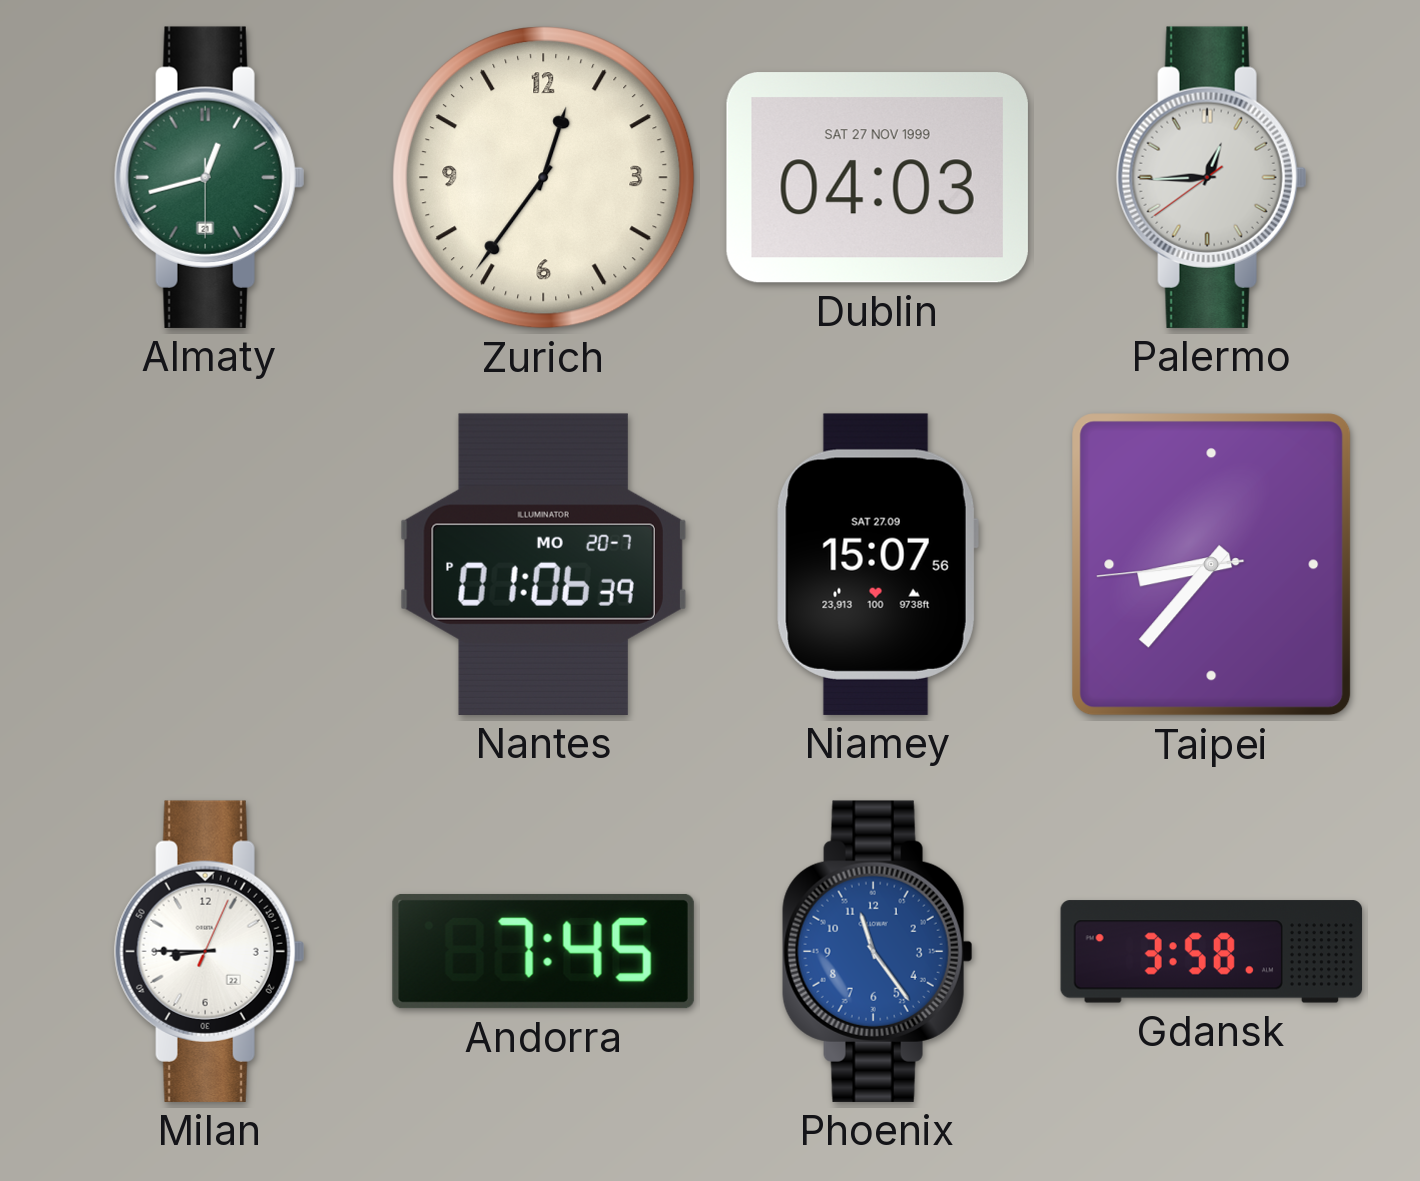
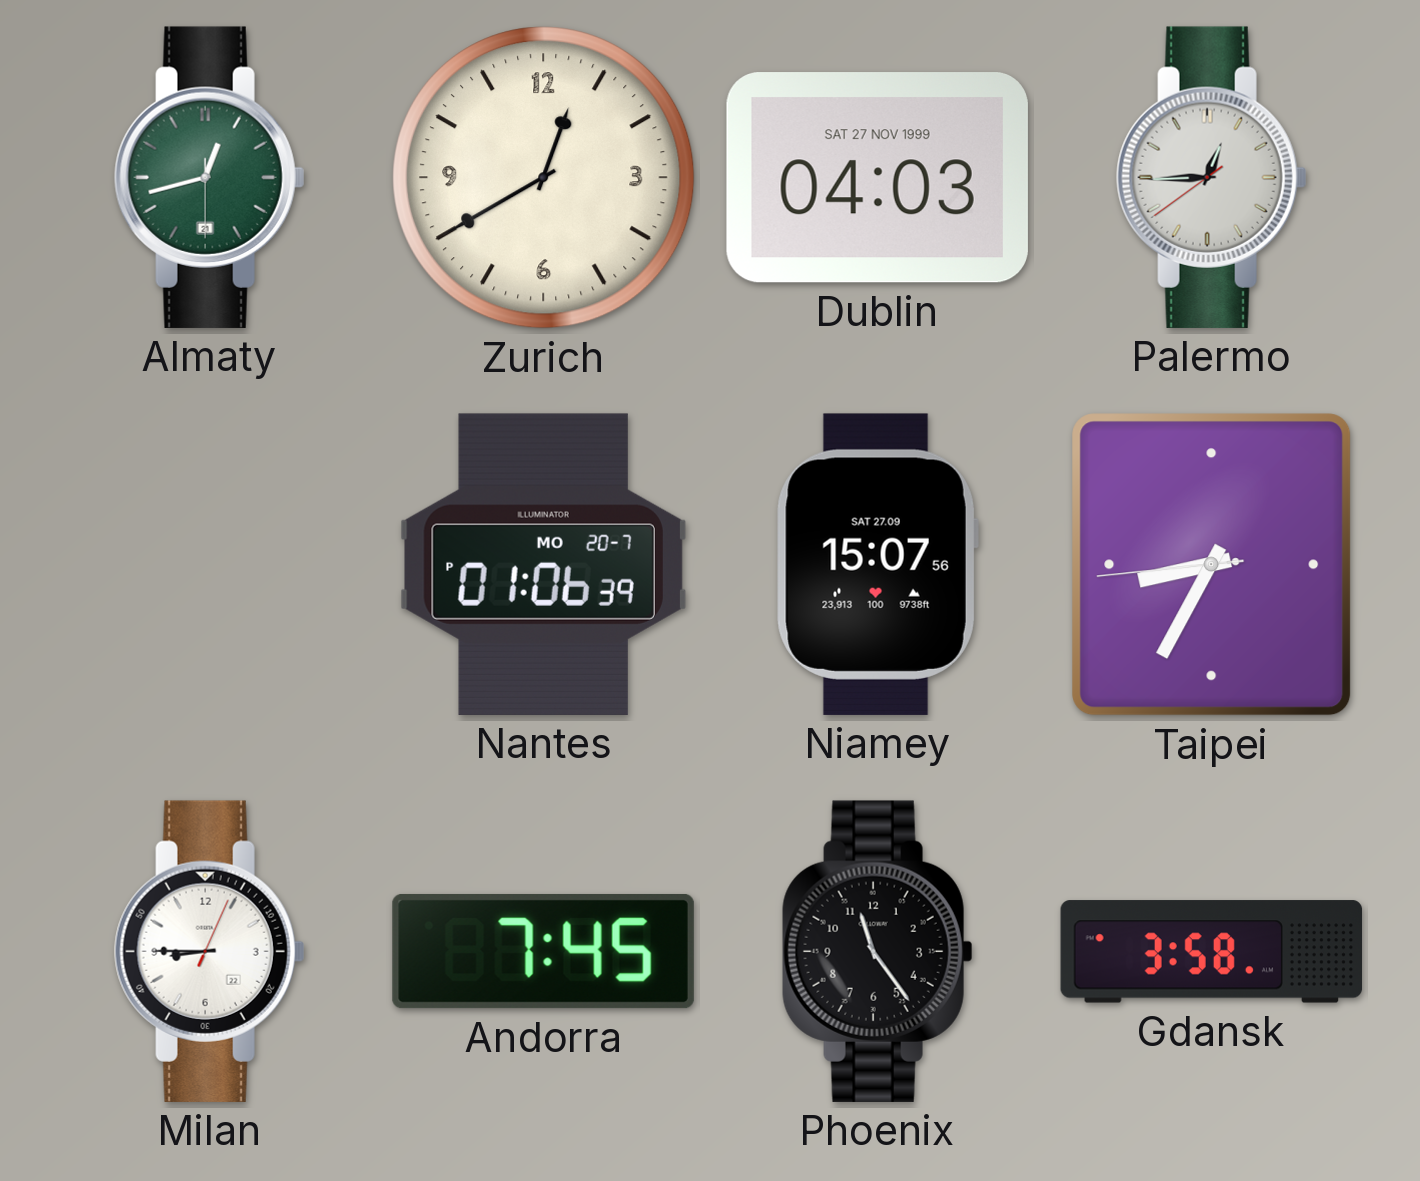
Zurich: 12:36 -> 12:40
Taipei: 8:36 -> 8:34
Phoenix dial: blue -> black
